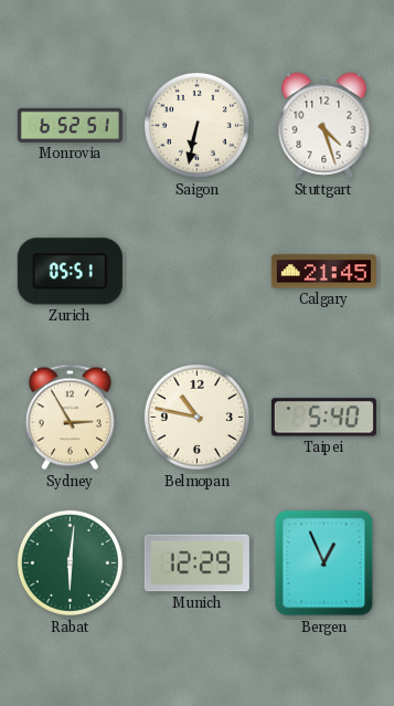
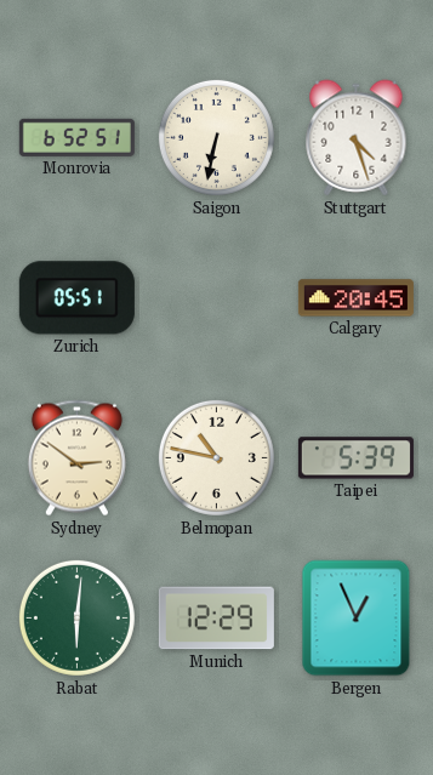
Calgary: 21:45 -> 20:45
Sydney: 2:55 -> 2:51
Taipei: 5:40 -> 5:39
